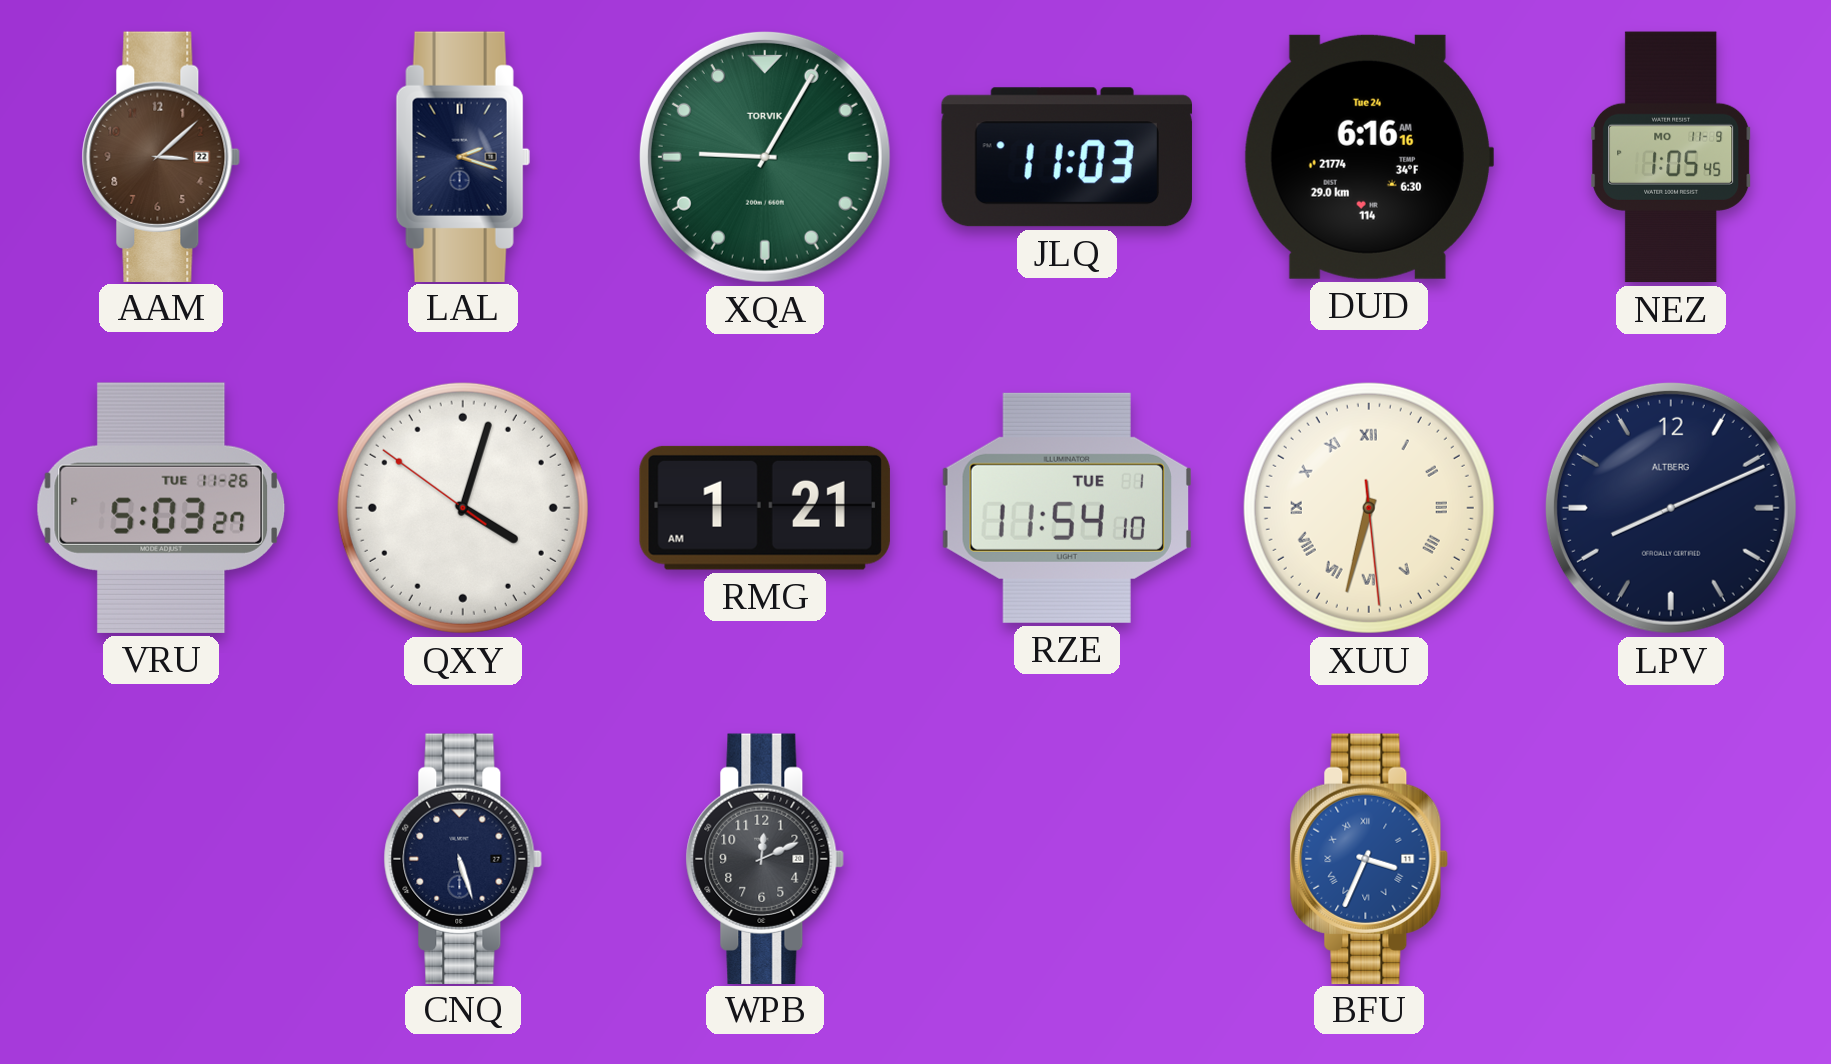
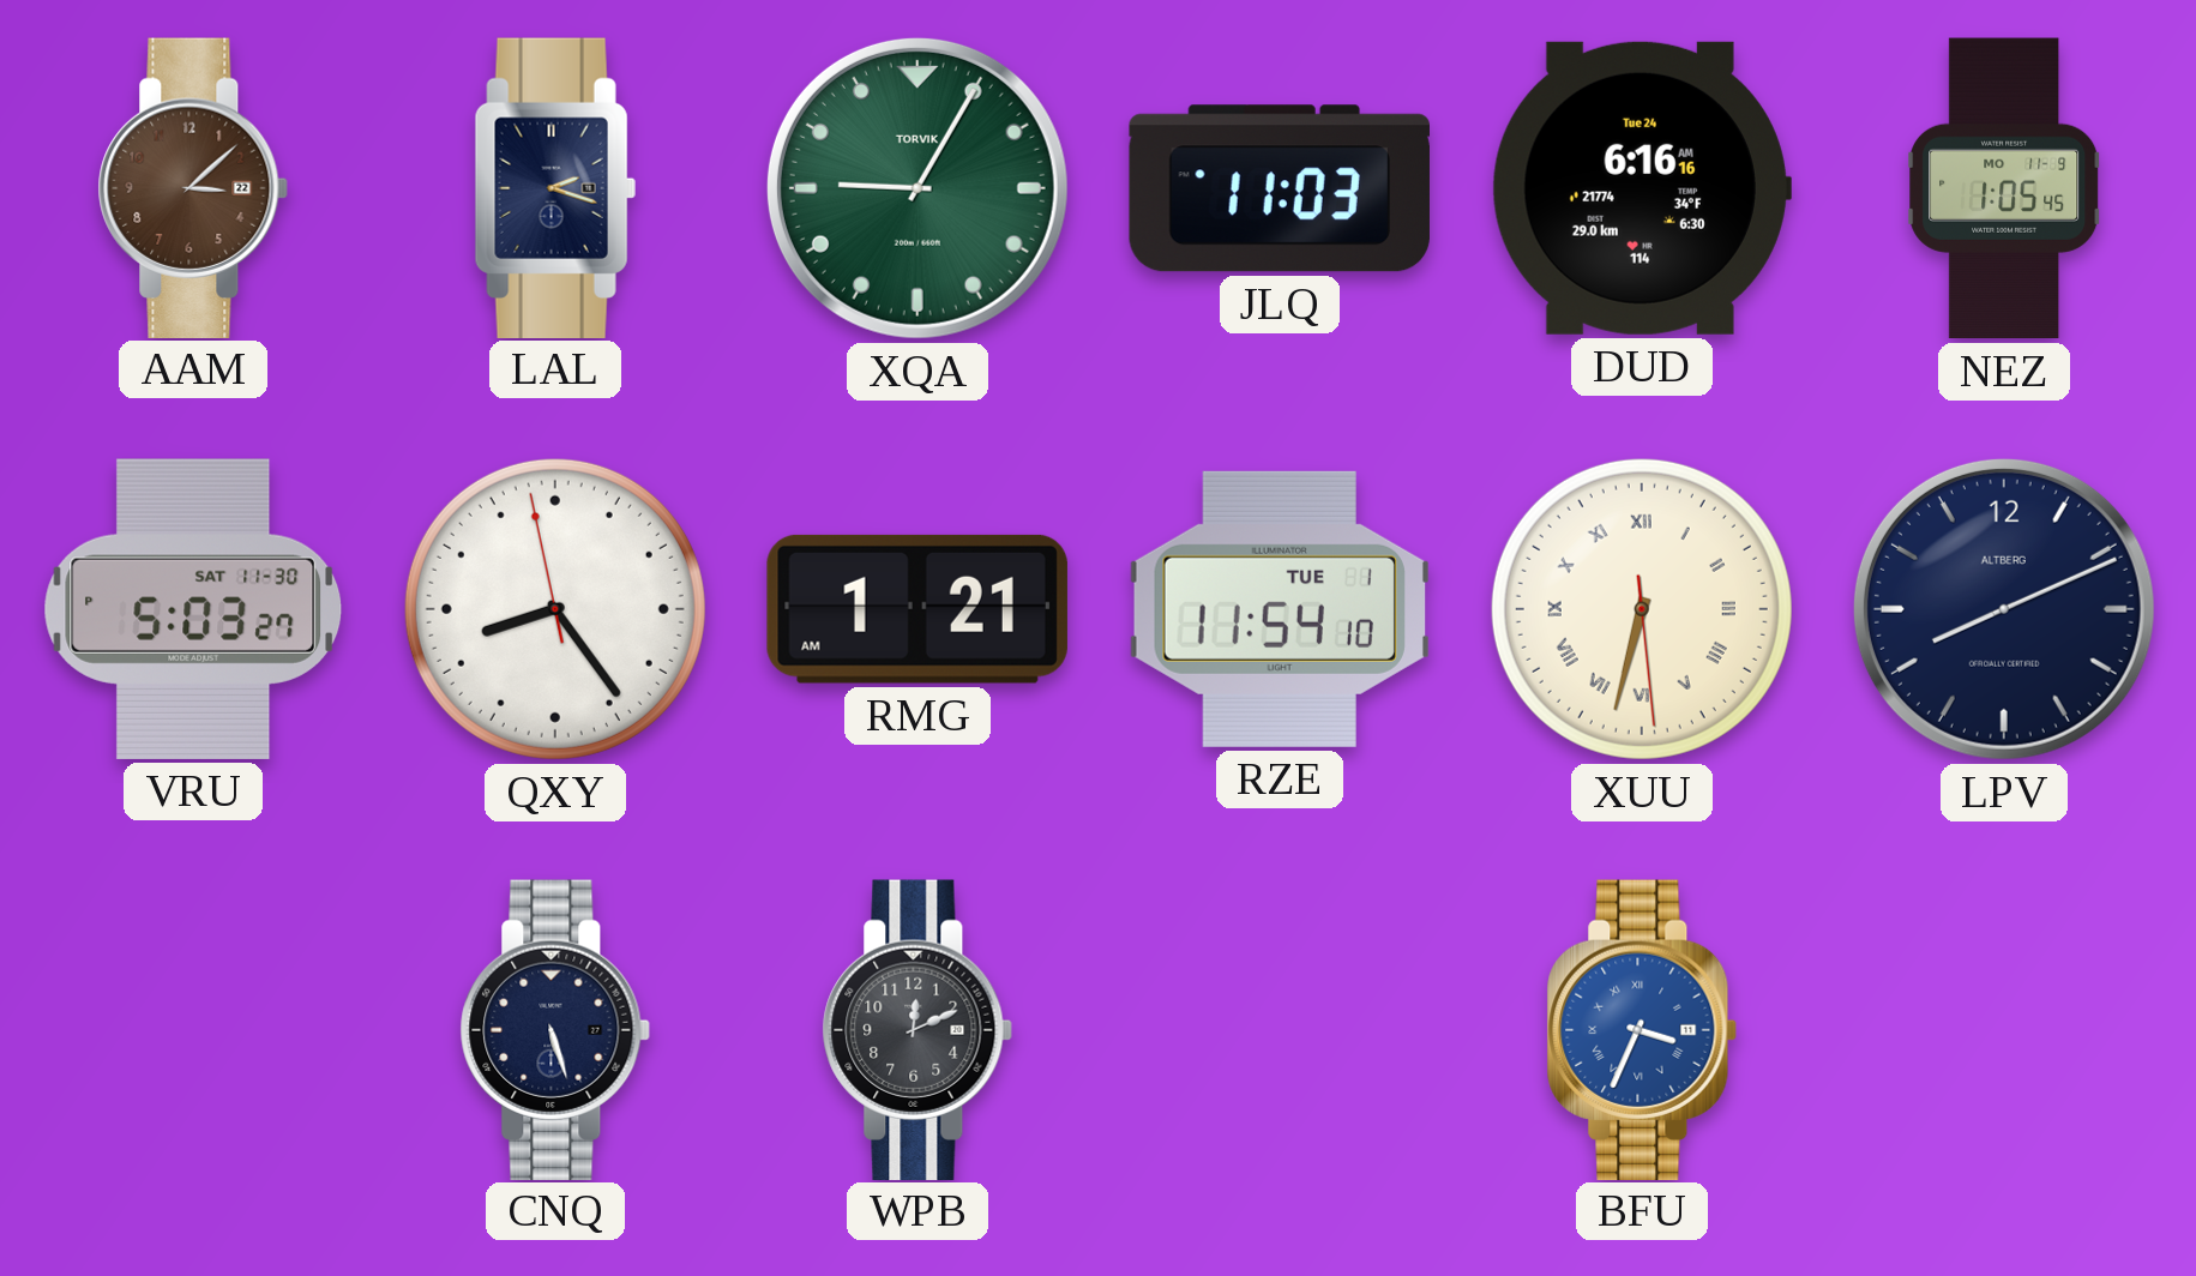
VRU date: TUE 11-26 -> SAT 11-30
QXY: 4:02 -> 8:23
